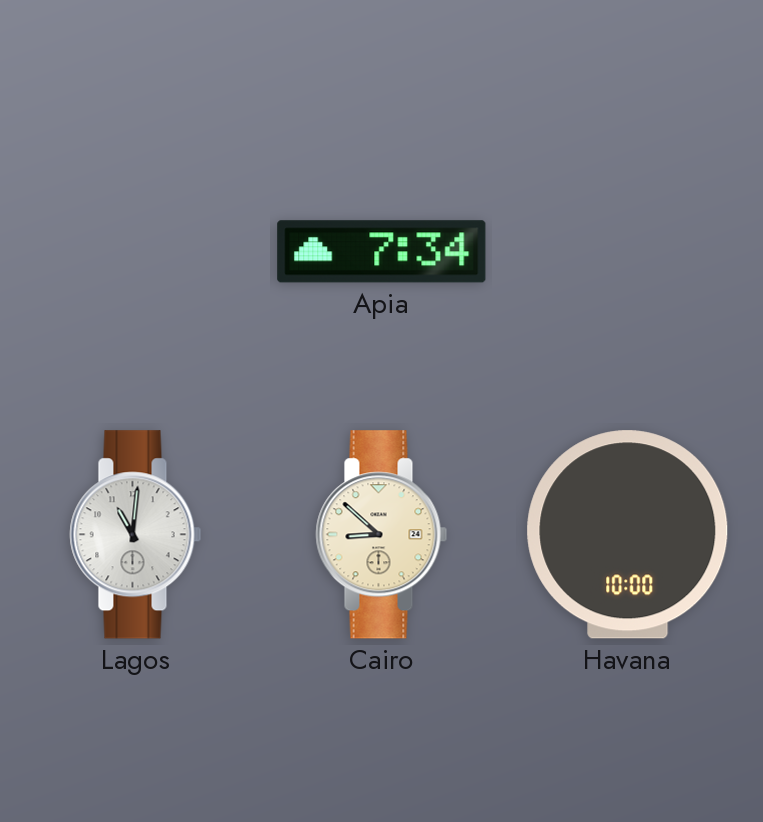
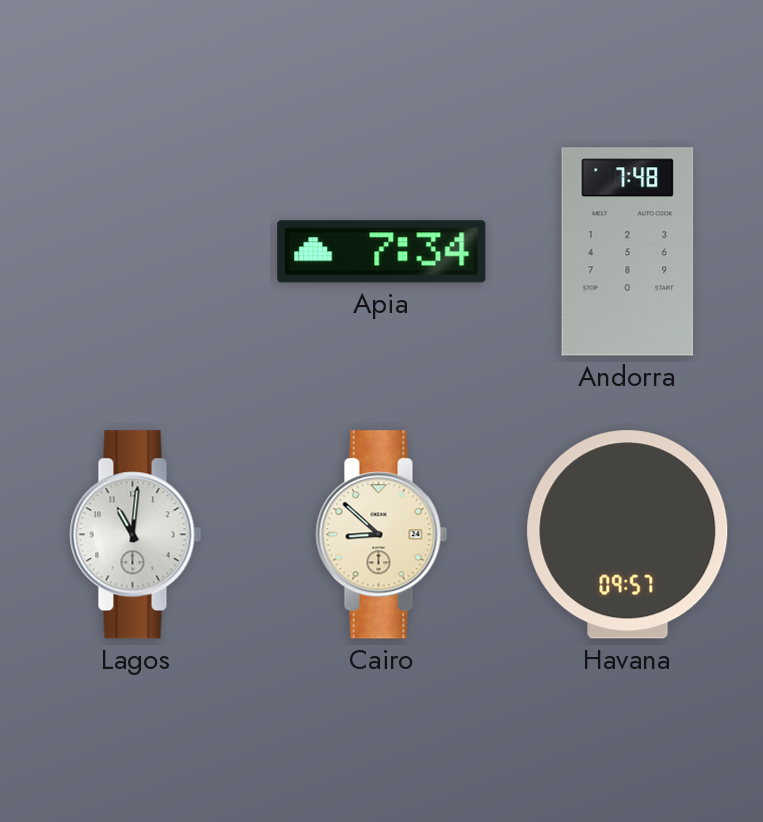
Andorra: none -> 7:48
Havana: 10:00 -> 09:57
